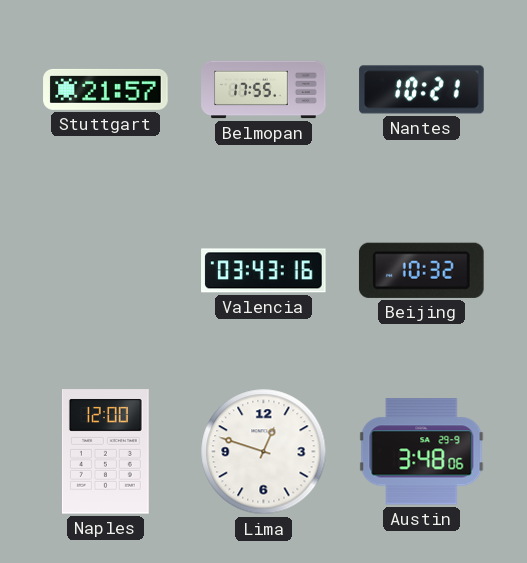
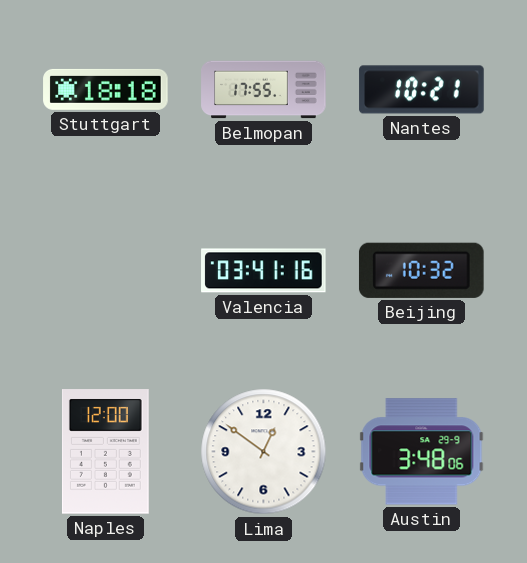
Stuttgart: 21:57 -> 18:18
Valencia: 03:43 -> 03:41
Lima: 12:48 -> 12:51
